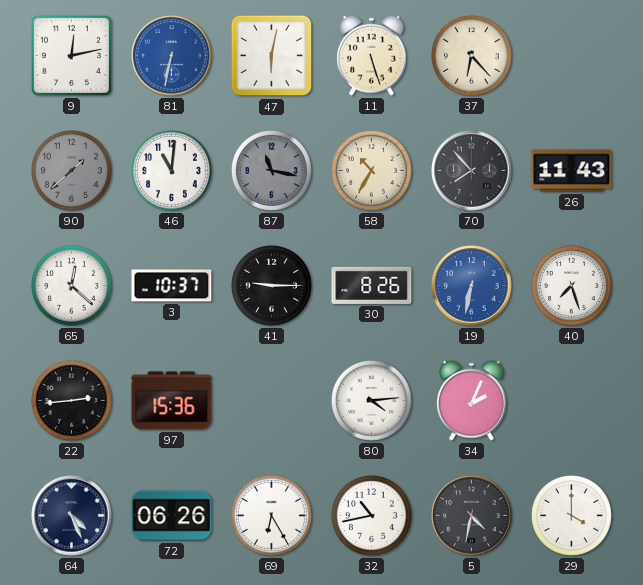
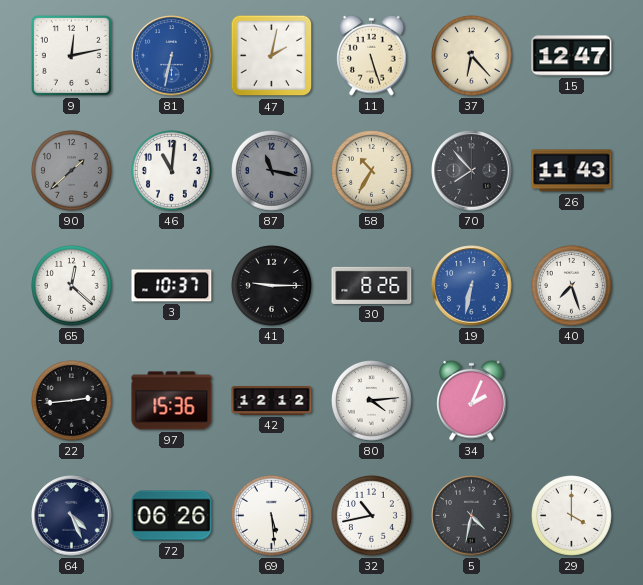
47: 6:02 -> 2:02
15: none -> 12:47
42: none -> 12:12
69: 6:25 -> 5:29
